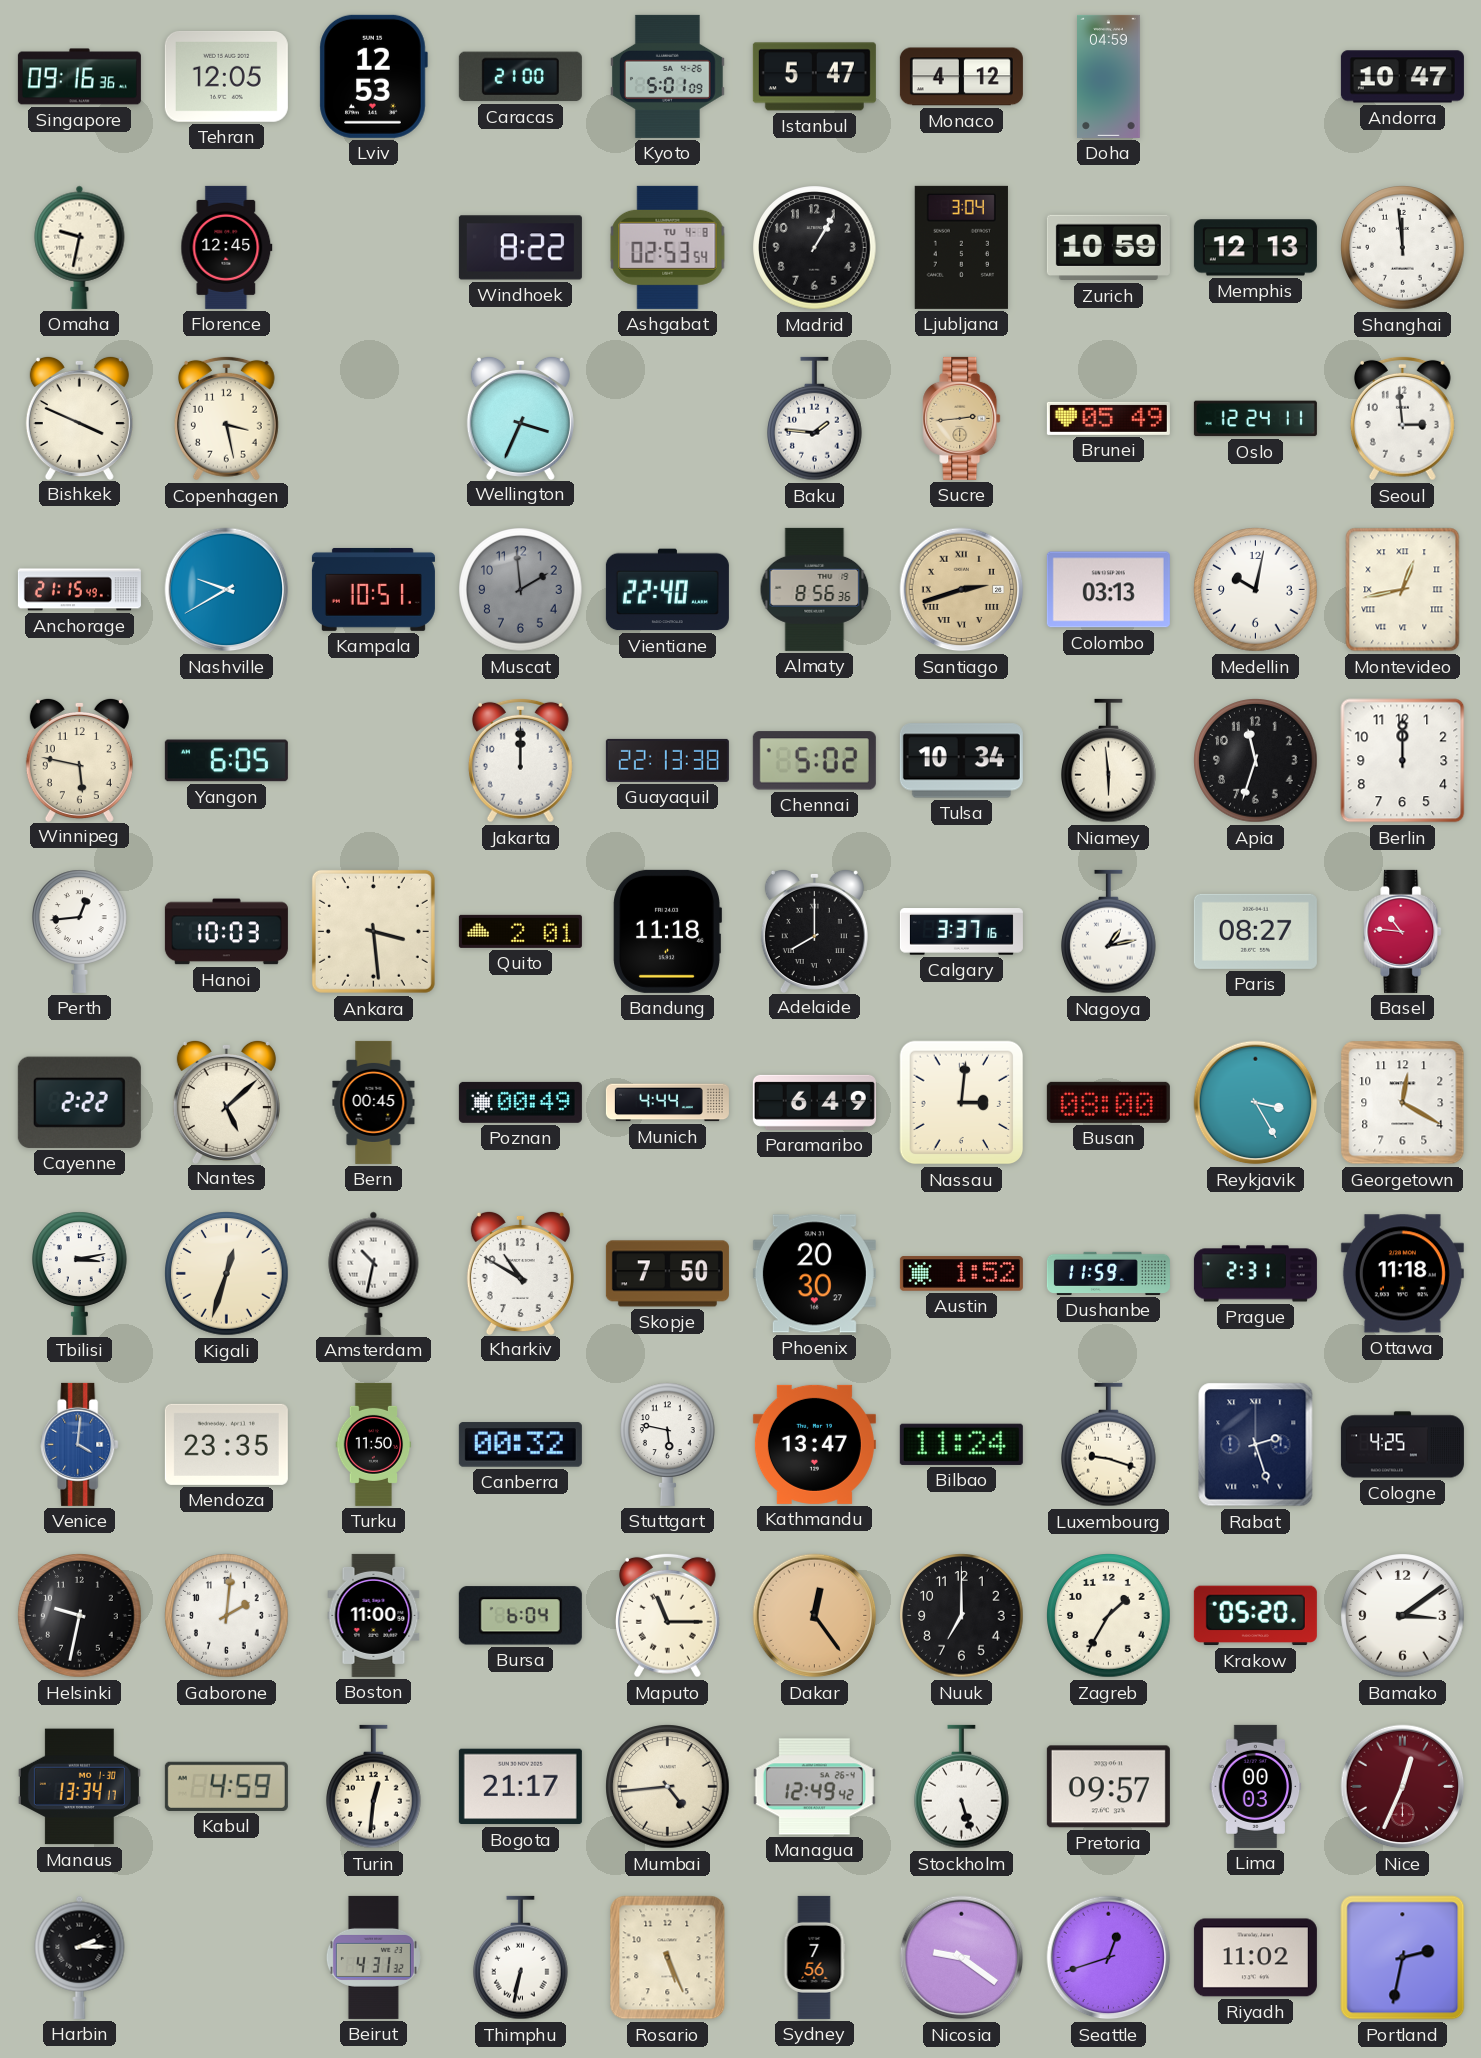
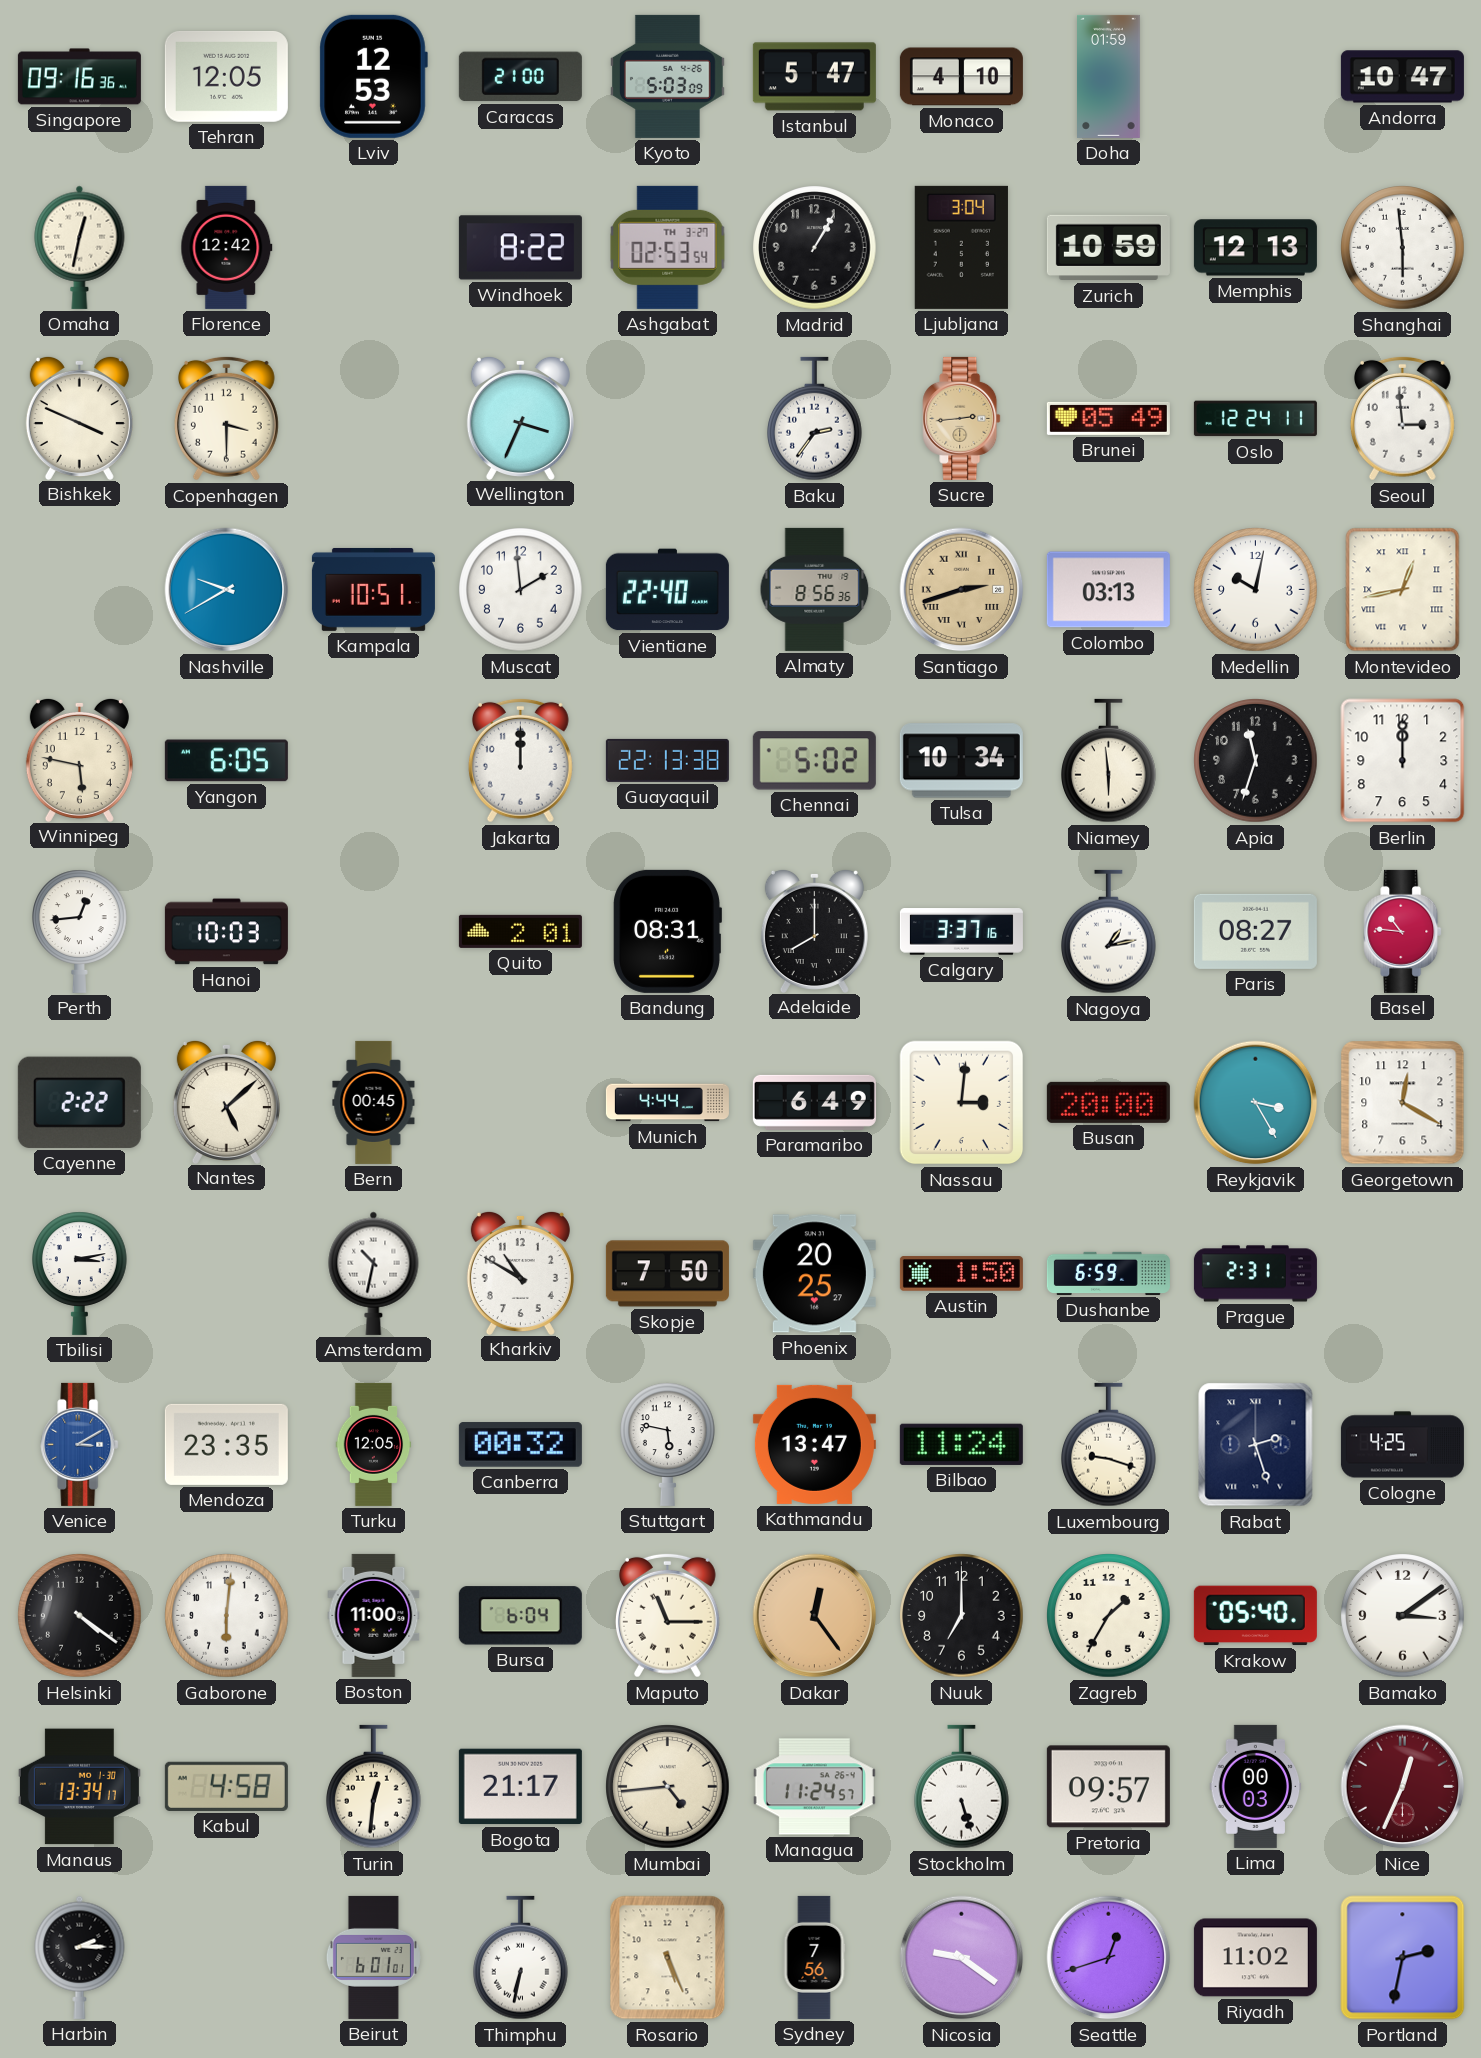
Kyoto: 5:01 -> 5:03
Monaco: 4:12 -> 4:10
Doha: 04:59 -> 01:59
Omaha: 9:32 -> 12:32
Florence: 12:45 -> 12:42
Ashgabat date: TU 4-8 -> TH 3-27
Shanghai: 11:59 -> 5:59
Copenhagen: 3:28 -> 3:30
Baku: 1:46 -> 2:36
Anchorage: 21:15 -> none
Muscat dial: grey -> white
Ankara: 3:29 -> none
Bandung: 11:18 -> 08:31
Poznan: 00:49 -> none
Busan: 08:00 -> 20:00
Kigali: 12:33 -> none
Phoenix: 20:30 -> 20:25
Austin: 1:52 -> 1:50
Dushanbe: 11:59 -> 6:59
Ottawa: 11:18 -> none
Venice: 4:01 -> 3:10
Turku: 11:50 -> 12:05
Helsinki: 9:32 -> 4:21
Gaborone: 2:01 -> 6:01
Krakow: 05:20 -> 05:40
Kabul: 4:59 -> 4:58
Managua: 12:49 -> 11:24
Beirut: 4:31 -> 6:01
